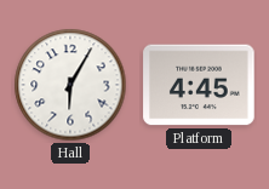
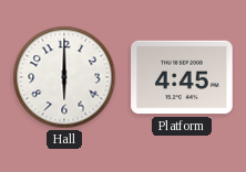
Hall: 6:05 -> 6:00
